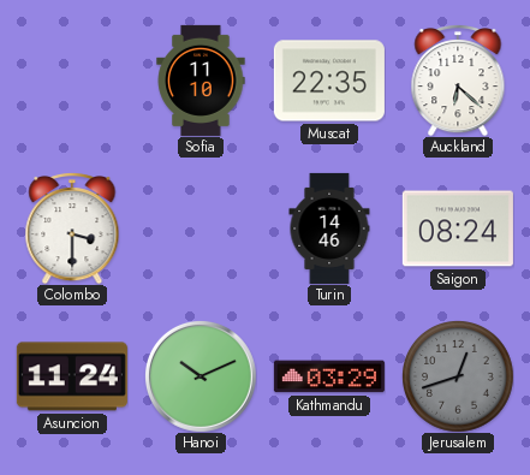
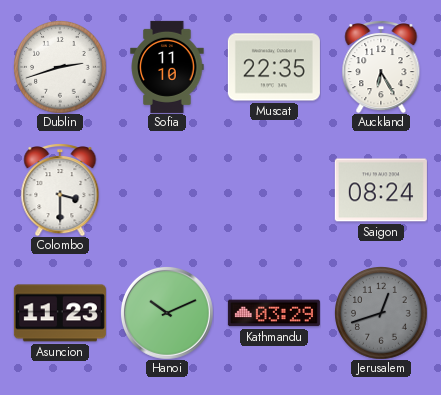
Dublin: none -> 2:42
Auckland: 6:22 -> 6:25
Turin: 14:46 -> none
Asuncion: 11:24 -> 11:23
